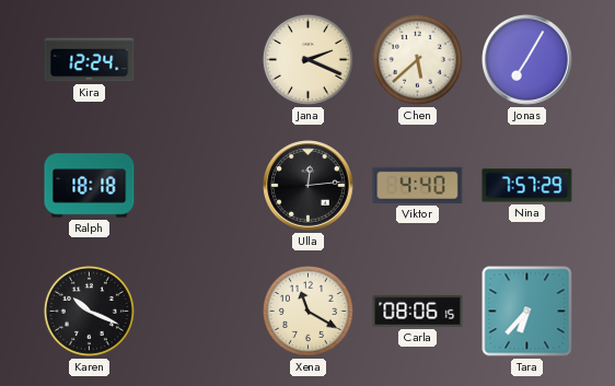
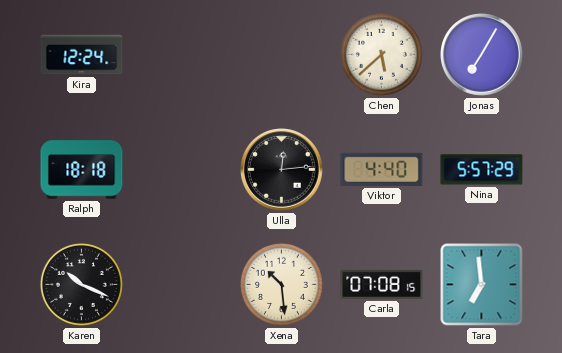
Jana: 2:19 -> none
Nina: 7:57 -> 5:57
Xena: 11:20 -> 10:29
Carla: 08:06 -> 07:08
Tara: 6:37 -> 6:59
